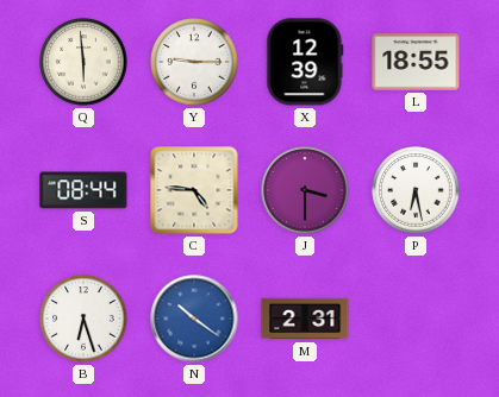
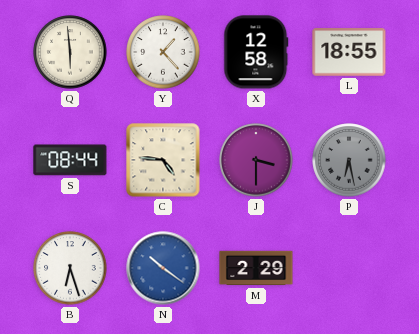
Y: 9:15 -> 1:23
X: 12:39 -> 12:58
P dial: white -> grey
M: 2:31 -> 2:29
